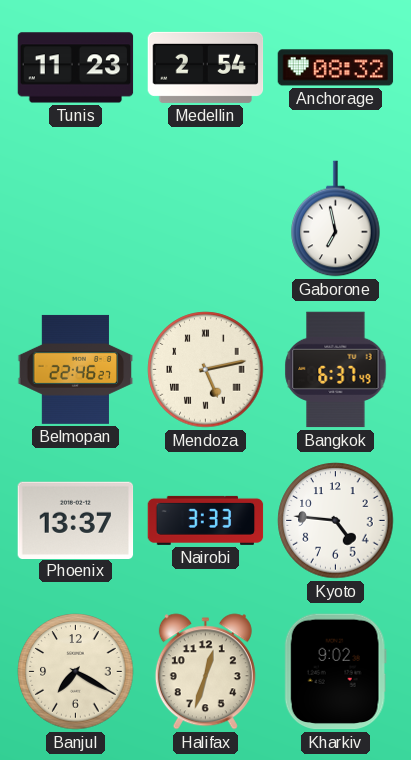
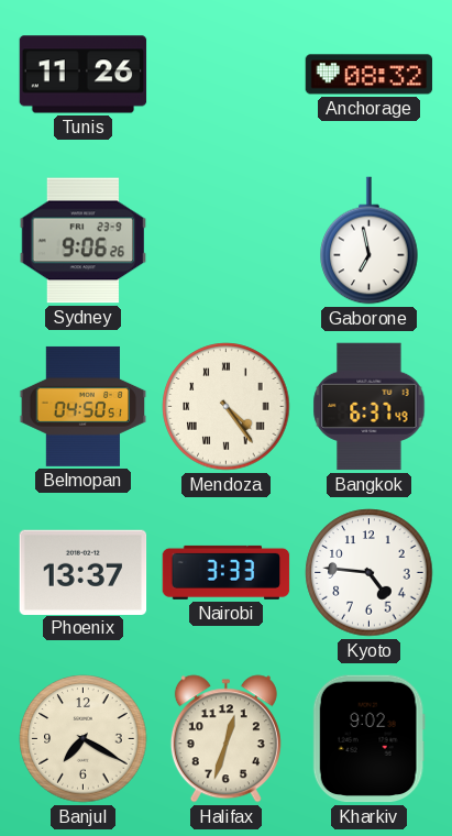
Tunis: 11:23 -> 11:26
Medellin: 2:54 -> none
Sydney: none -> 9:06
Belmopan: 22:46 -> 04:50
Mendoza: 5:13 -> 4:24
